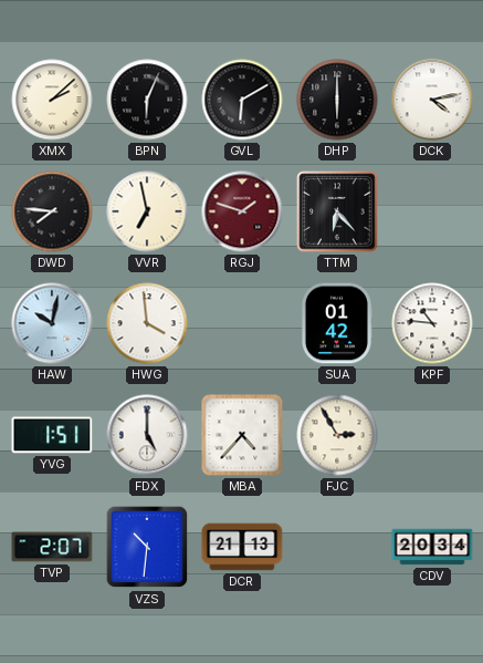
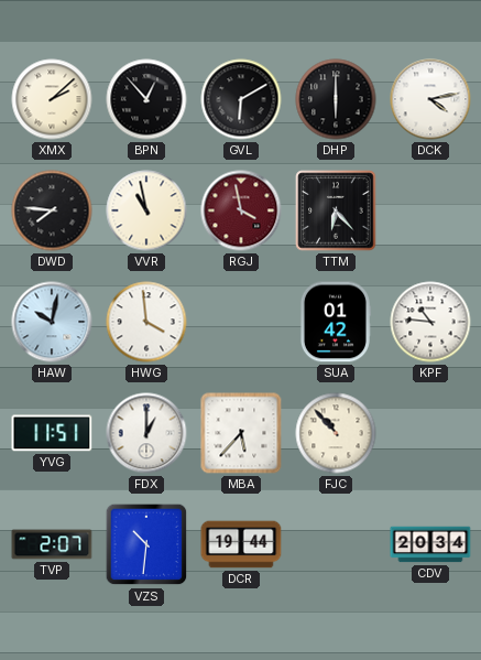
BPN: 6:04 -> 12:53
VVR: 6:58 -> 10:58
RGJ: 1:48 -> 3:58
YVG: 1:51 -> 11:51
FDX: 5:00 -> 1:00
MBA: 4:37 -> 5:37
FJC: 2:55 -> 10:53
DCR: 21:13 -> 19:44
